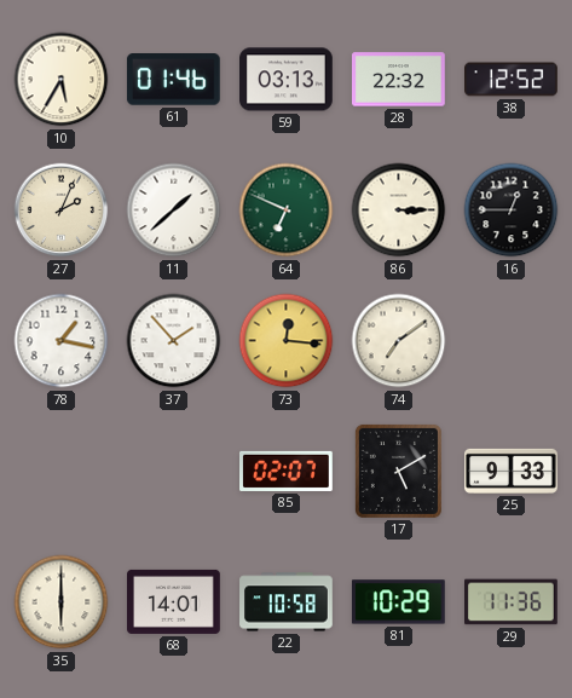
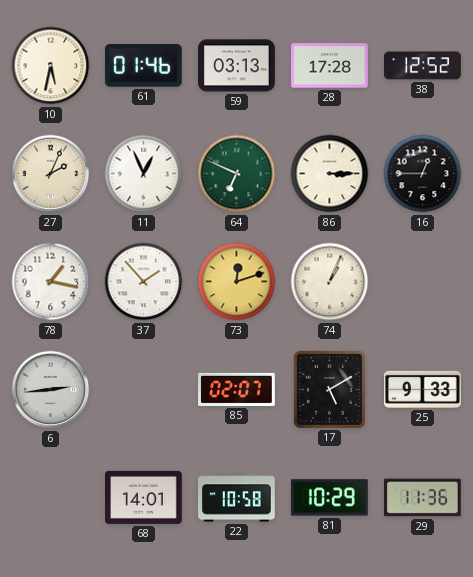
10: 5:35 -> 5:32
28: 22:32 -> 17:28
11: 1:38 -> 12:56
73: 12:16 -> 12:12
74: 7:09 -> 1:04
6: none -> 2:44
35: 6:00 -> none
